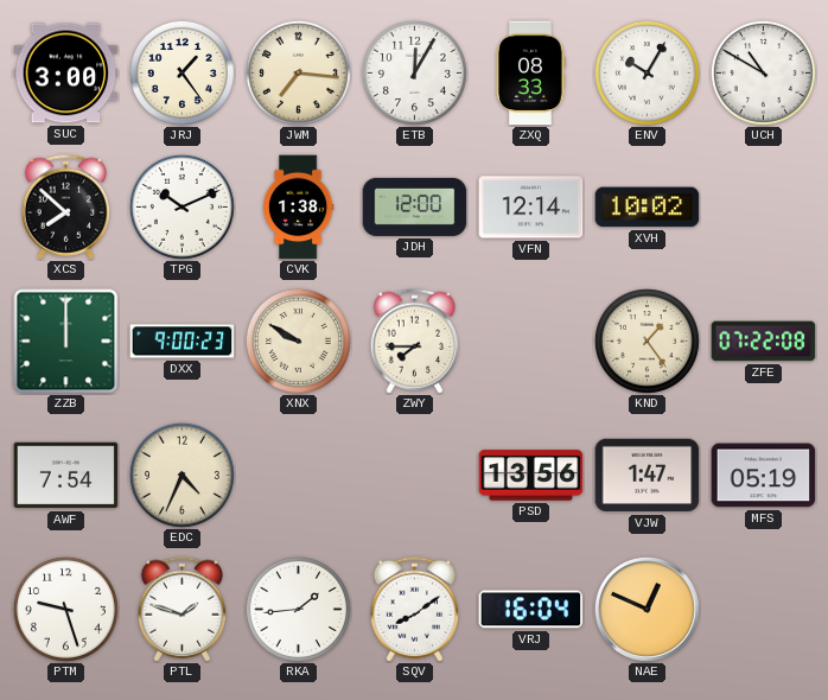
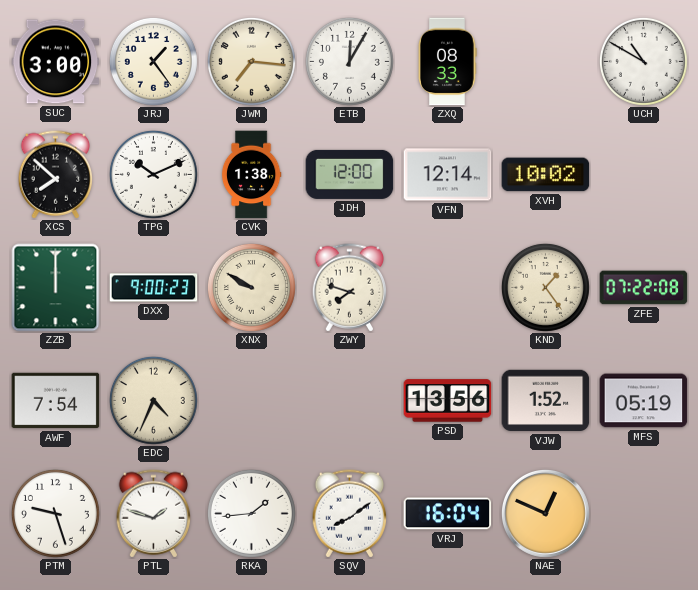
ENV: 10:05 -> none
ZWY: 7:45 -> 7:48
VJW: 1:47 -> 1:52
